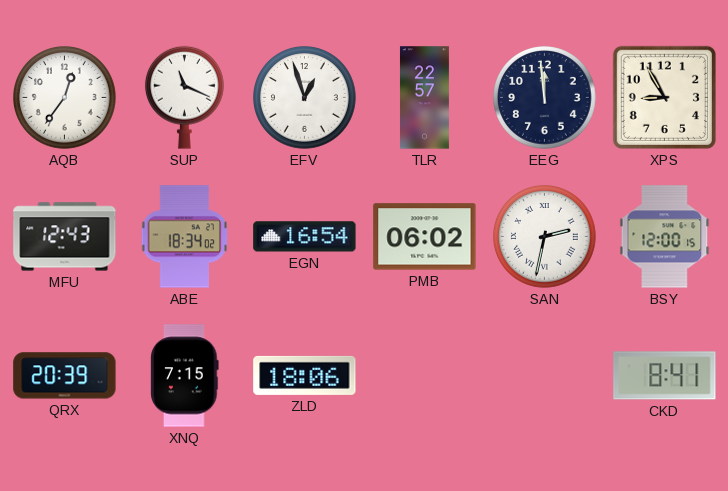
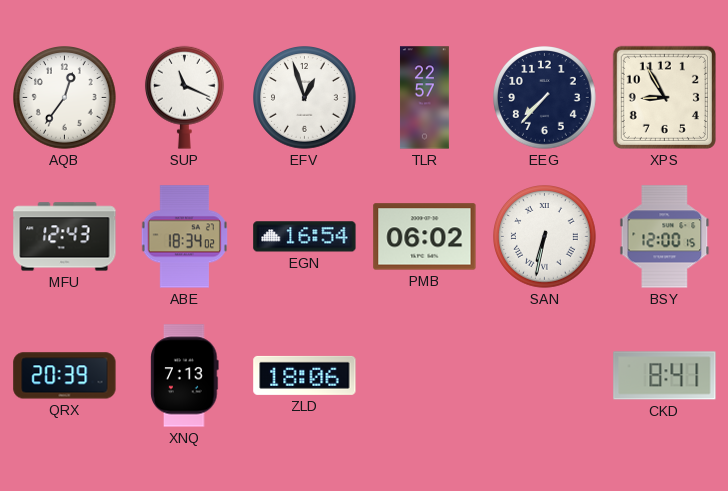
EEG: 11:59 -> 7:37
SAN: 2:32 -> 6:32
XNQ: 7:15 -> 7:13
